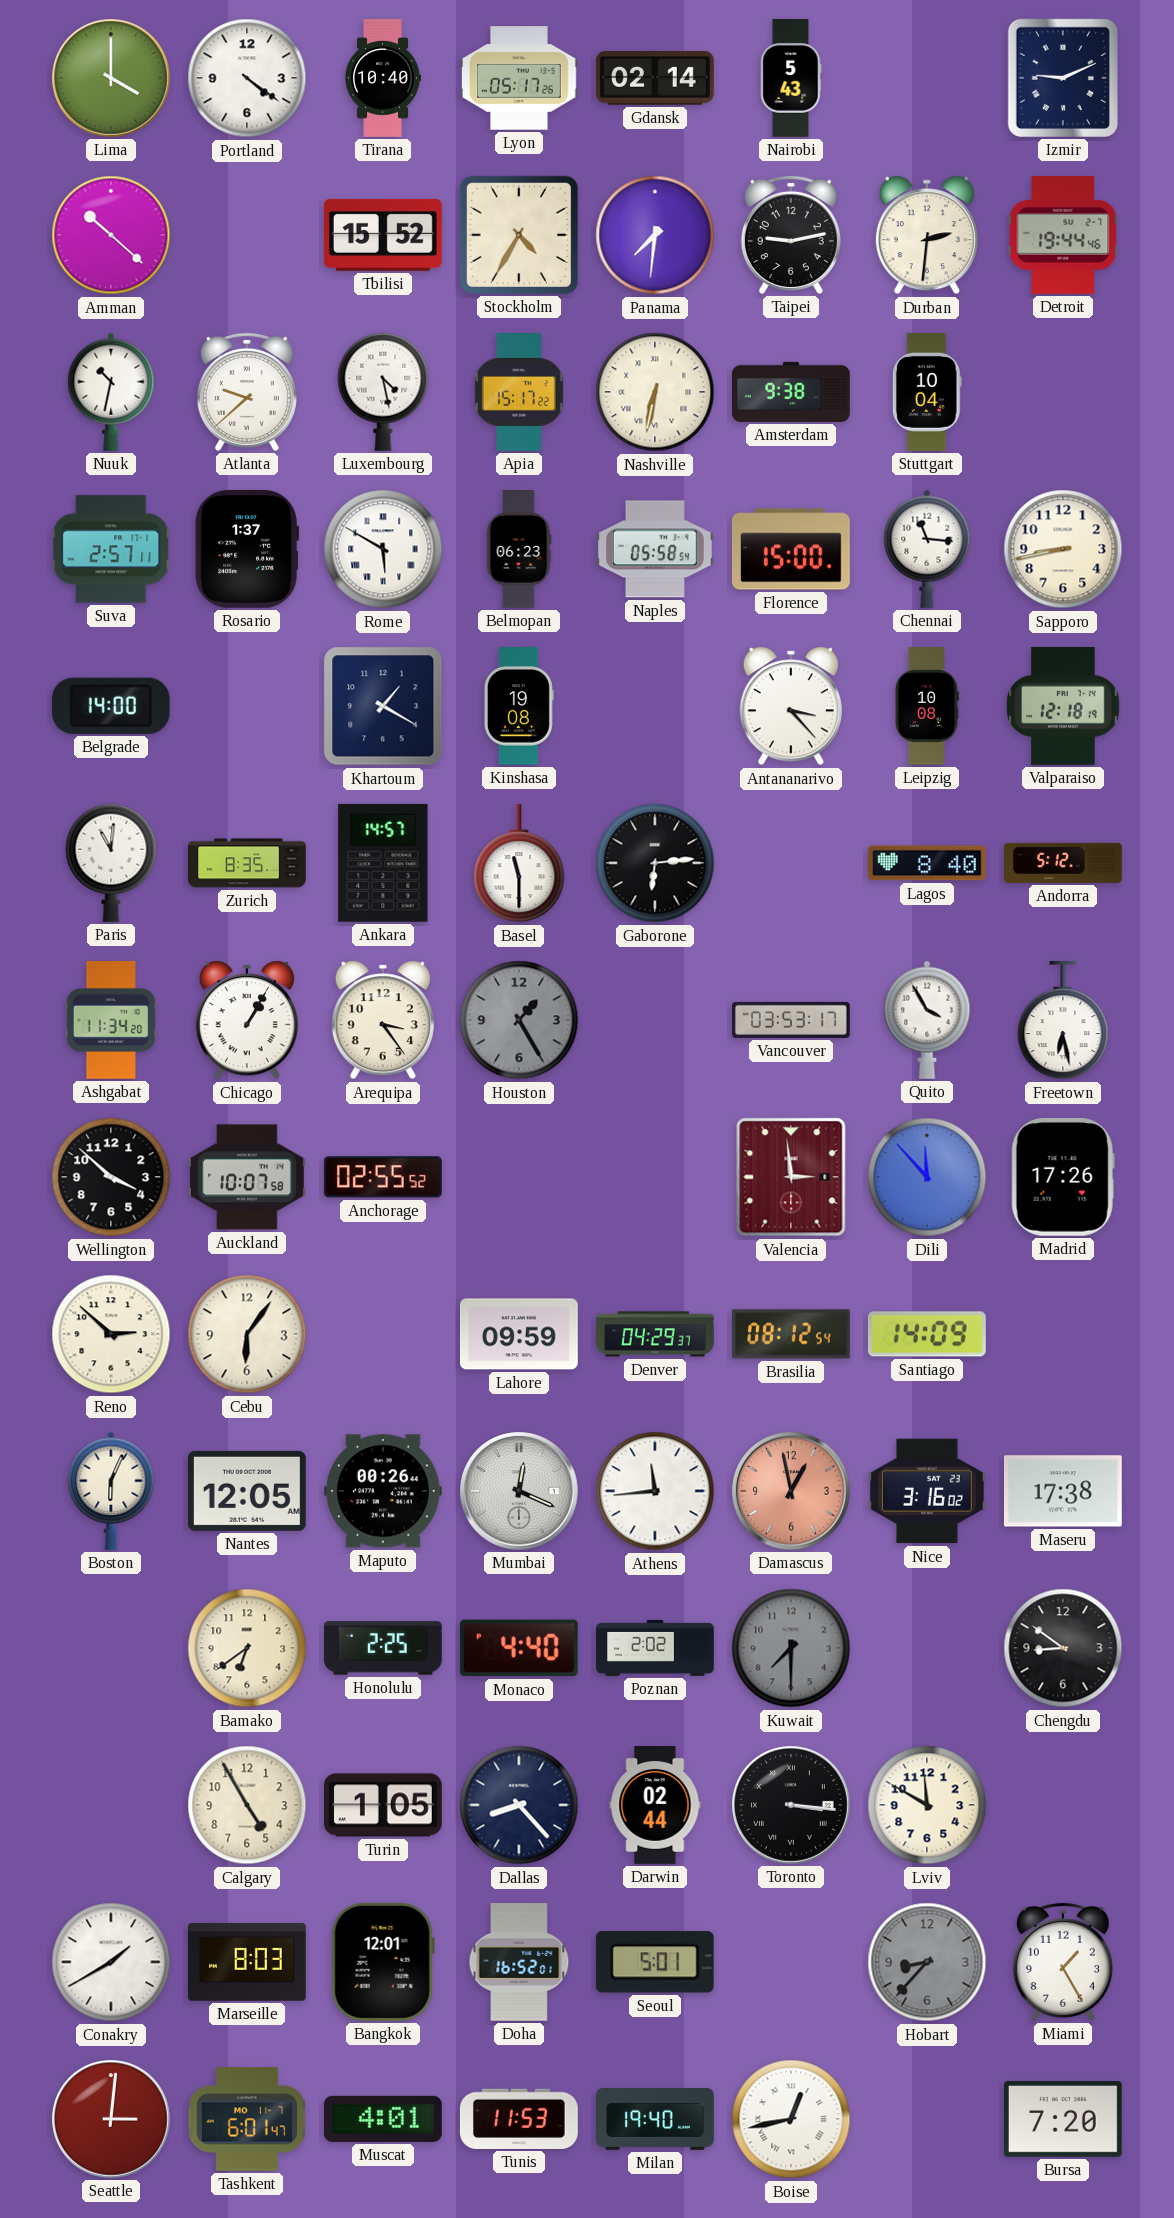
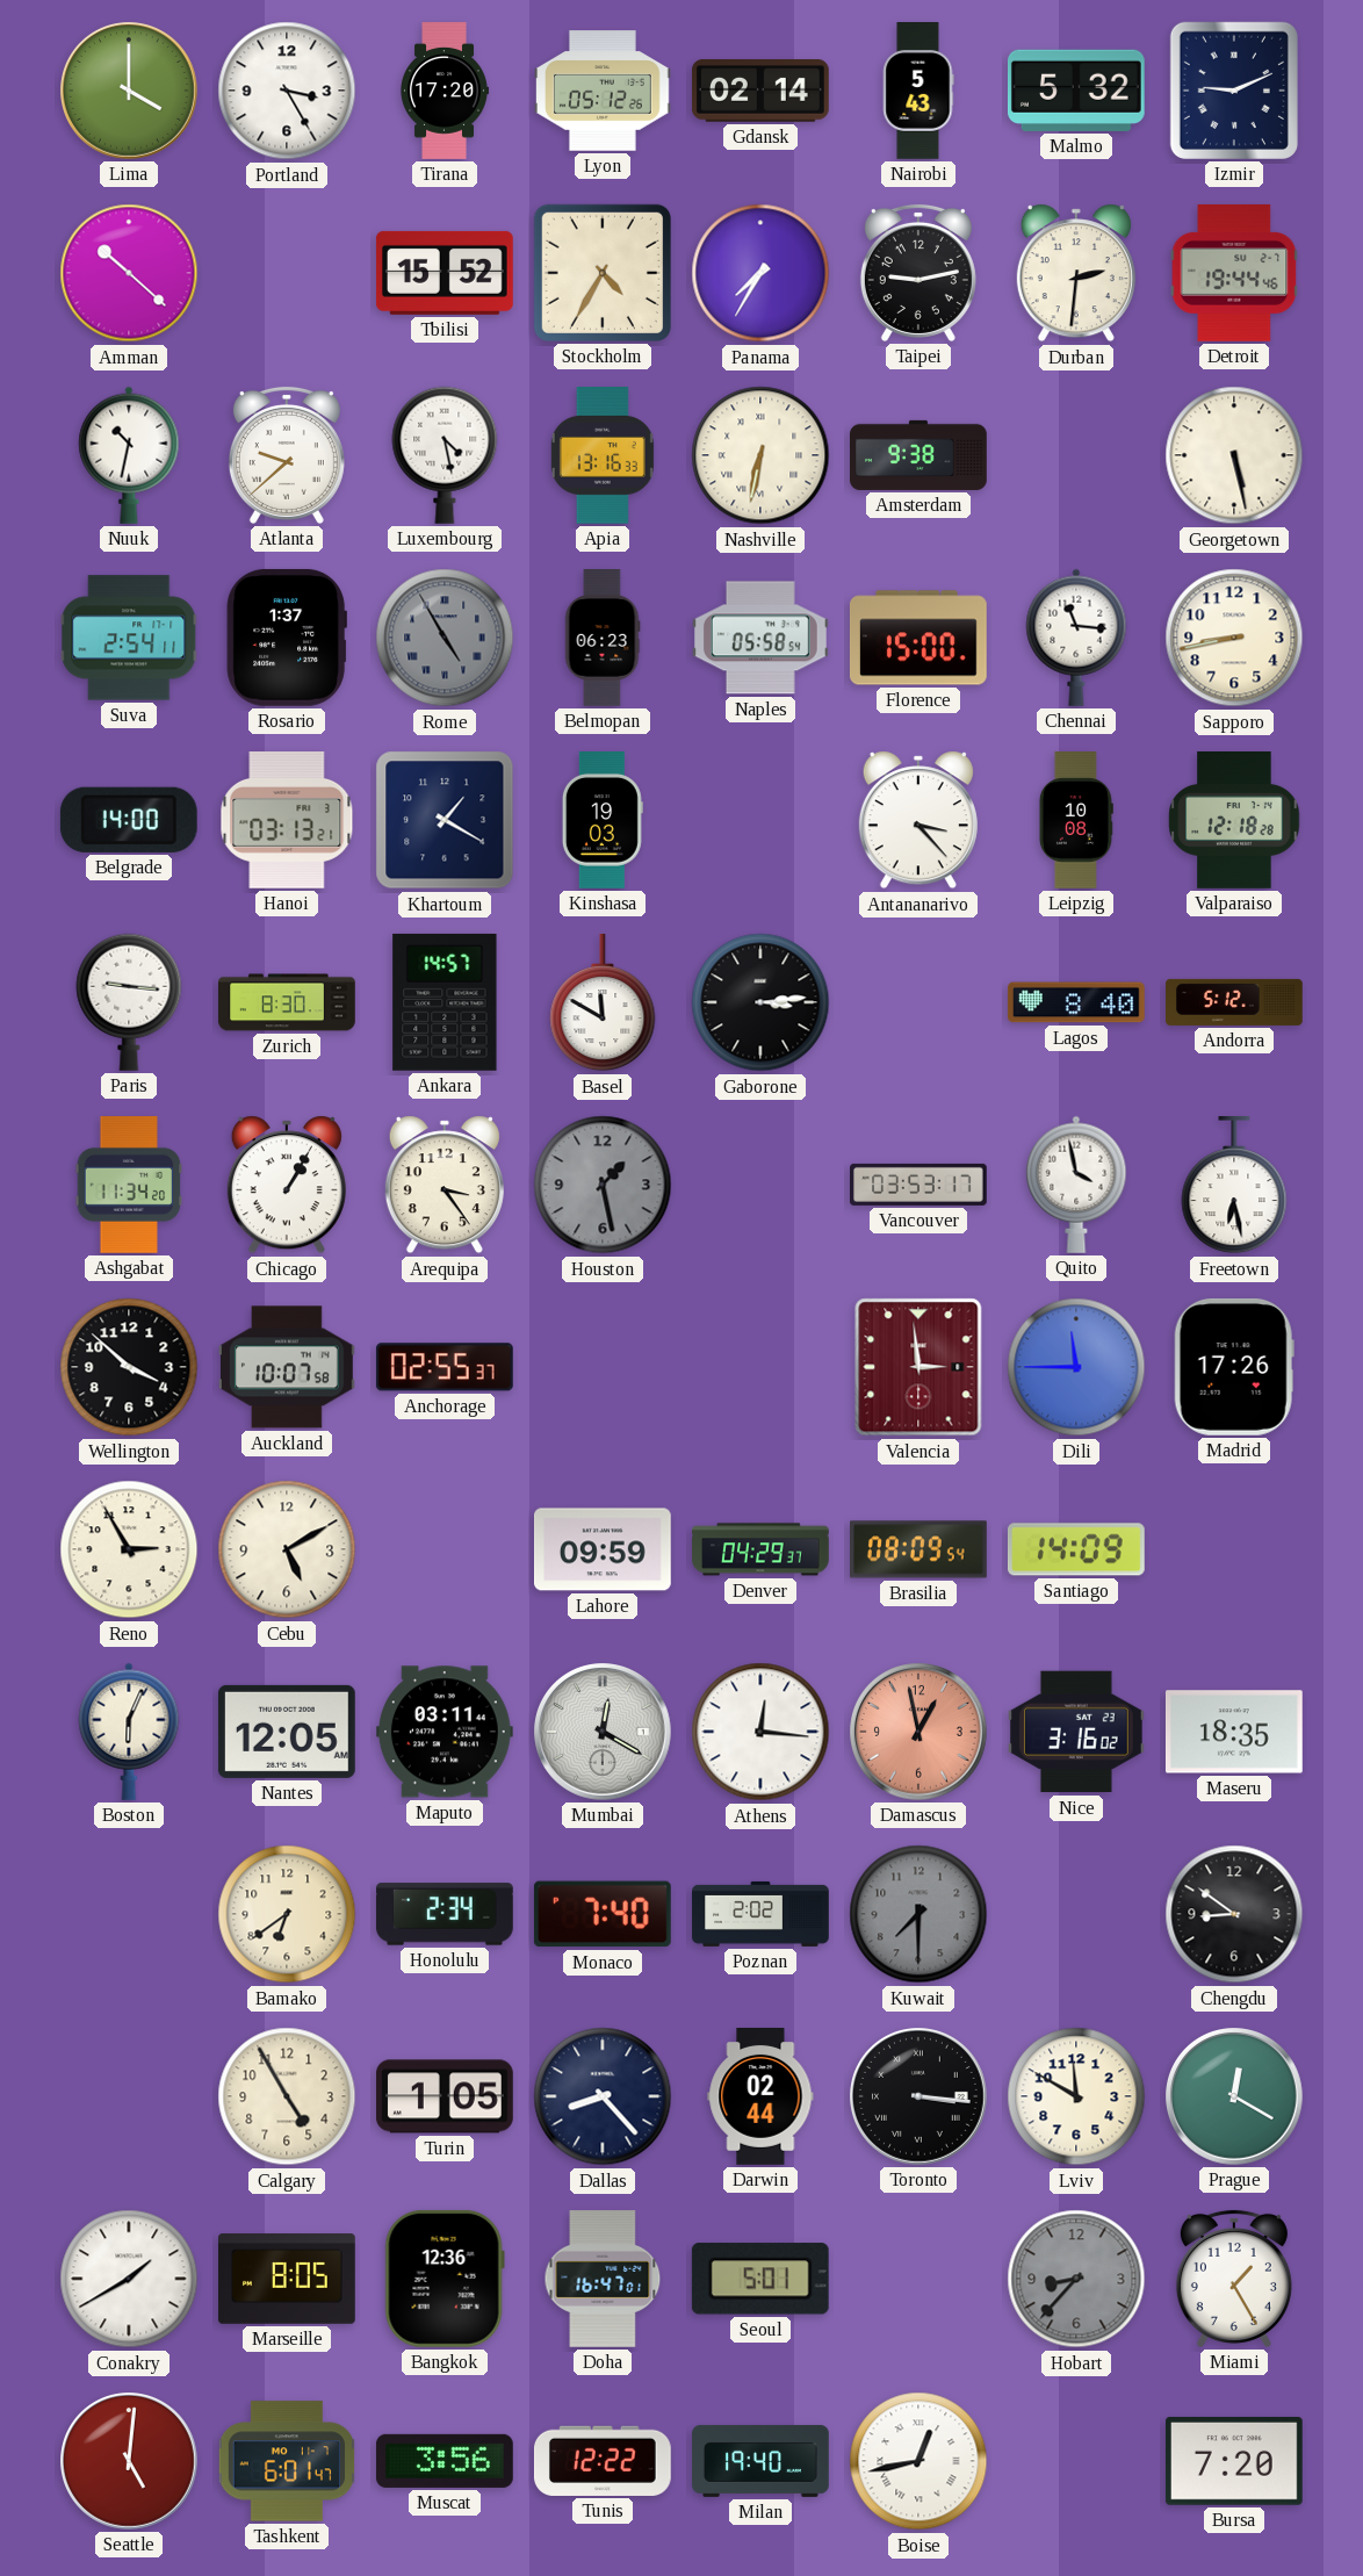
Portland: 4:21 -> 3:25
Tirana: 10:40 -> 17:20
Lyon: 05:17 -> 05:12
Malmo: none -> 5:32
Panama: 7:31 -> 7:35
Apia: 15:17 -> 13:16
Stuttgart: 10:04 -> none
Georgetown: none -> 5:28
Suva: 2:57 -> 2:54
Rome: 5:50 -> 4:55
Rome dial: white -> grey
Hanoi: none -> 03:13
Kinshasa: 19:08 -> 19:03
Valparaiso: 12:18:19 -> 12:18:28
Paris: 11:01 -> 9:16
Zurich: 8:35 -> 8:30
Basel: 11:30 -> 11:50
Gaborone: 6:14 -> 3:14
Houston: 1:25 -> 1:28
Quito: 3:55 -> 3:58
Anchorage: 02:55:52 -> 02:55:37
Dili: 11:53 -> 11:45
Reno: 2:52 -> 2:55
Cebu: 6:06 -> 5:10
Brasilia: 08:12 -> 08:09
Maputo: 00:26 -> 03:11
Mumbai: 12:19 -> 12:20
Athens: 11:44 -> 12:16
Maseru: 17:38 -> 18:35
Honolulu: 2:25 -> 2:34
Monaco: 4:40 -> 7:40
Prague: none -> 12:20
Marseille: 8:03 -> 8:05
Bangkok: 12:01 -> 12:36
Doha: 16:52 -> 16:47
Seattle: 3:01 -> 5:01
Muscat: 4:01 -> 3:56
Tunis: 11:53 -> 12:22
